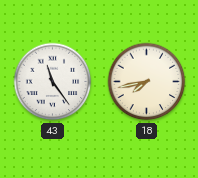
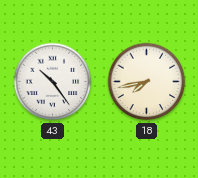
43: 11:24 -> 10:24
